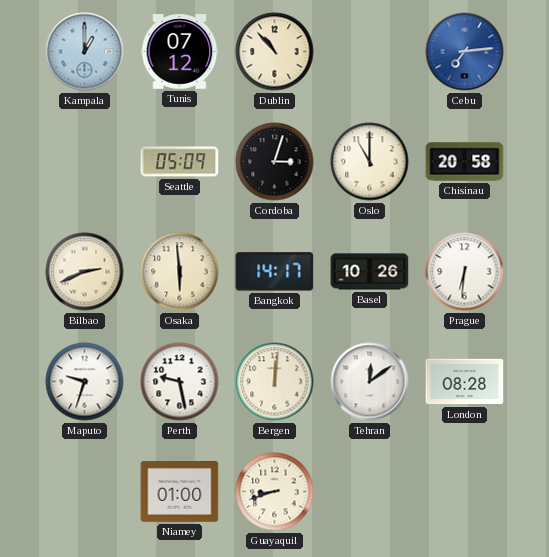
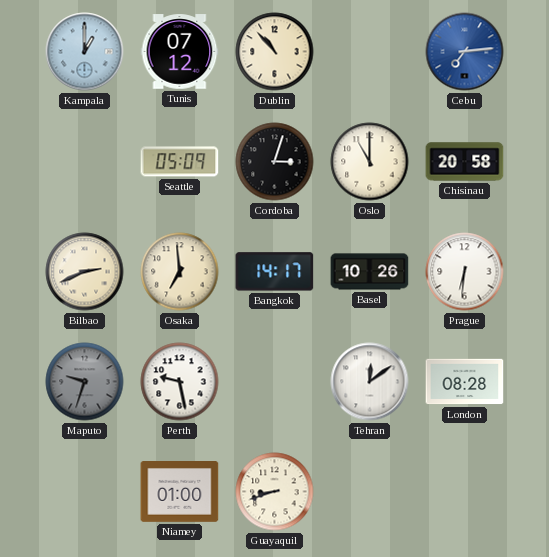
Osaka: 5:59 -> 6:59
Maputo dial: white -> grey
Bergen: 12:01 -> none
